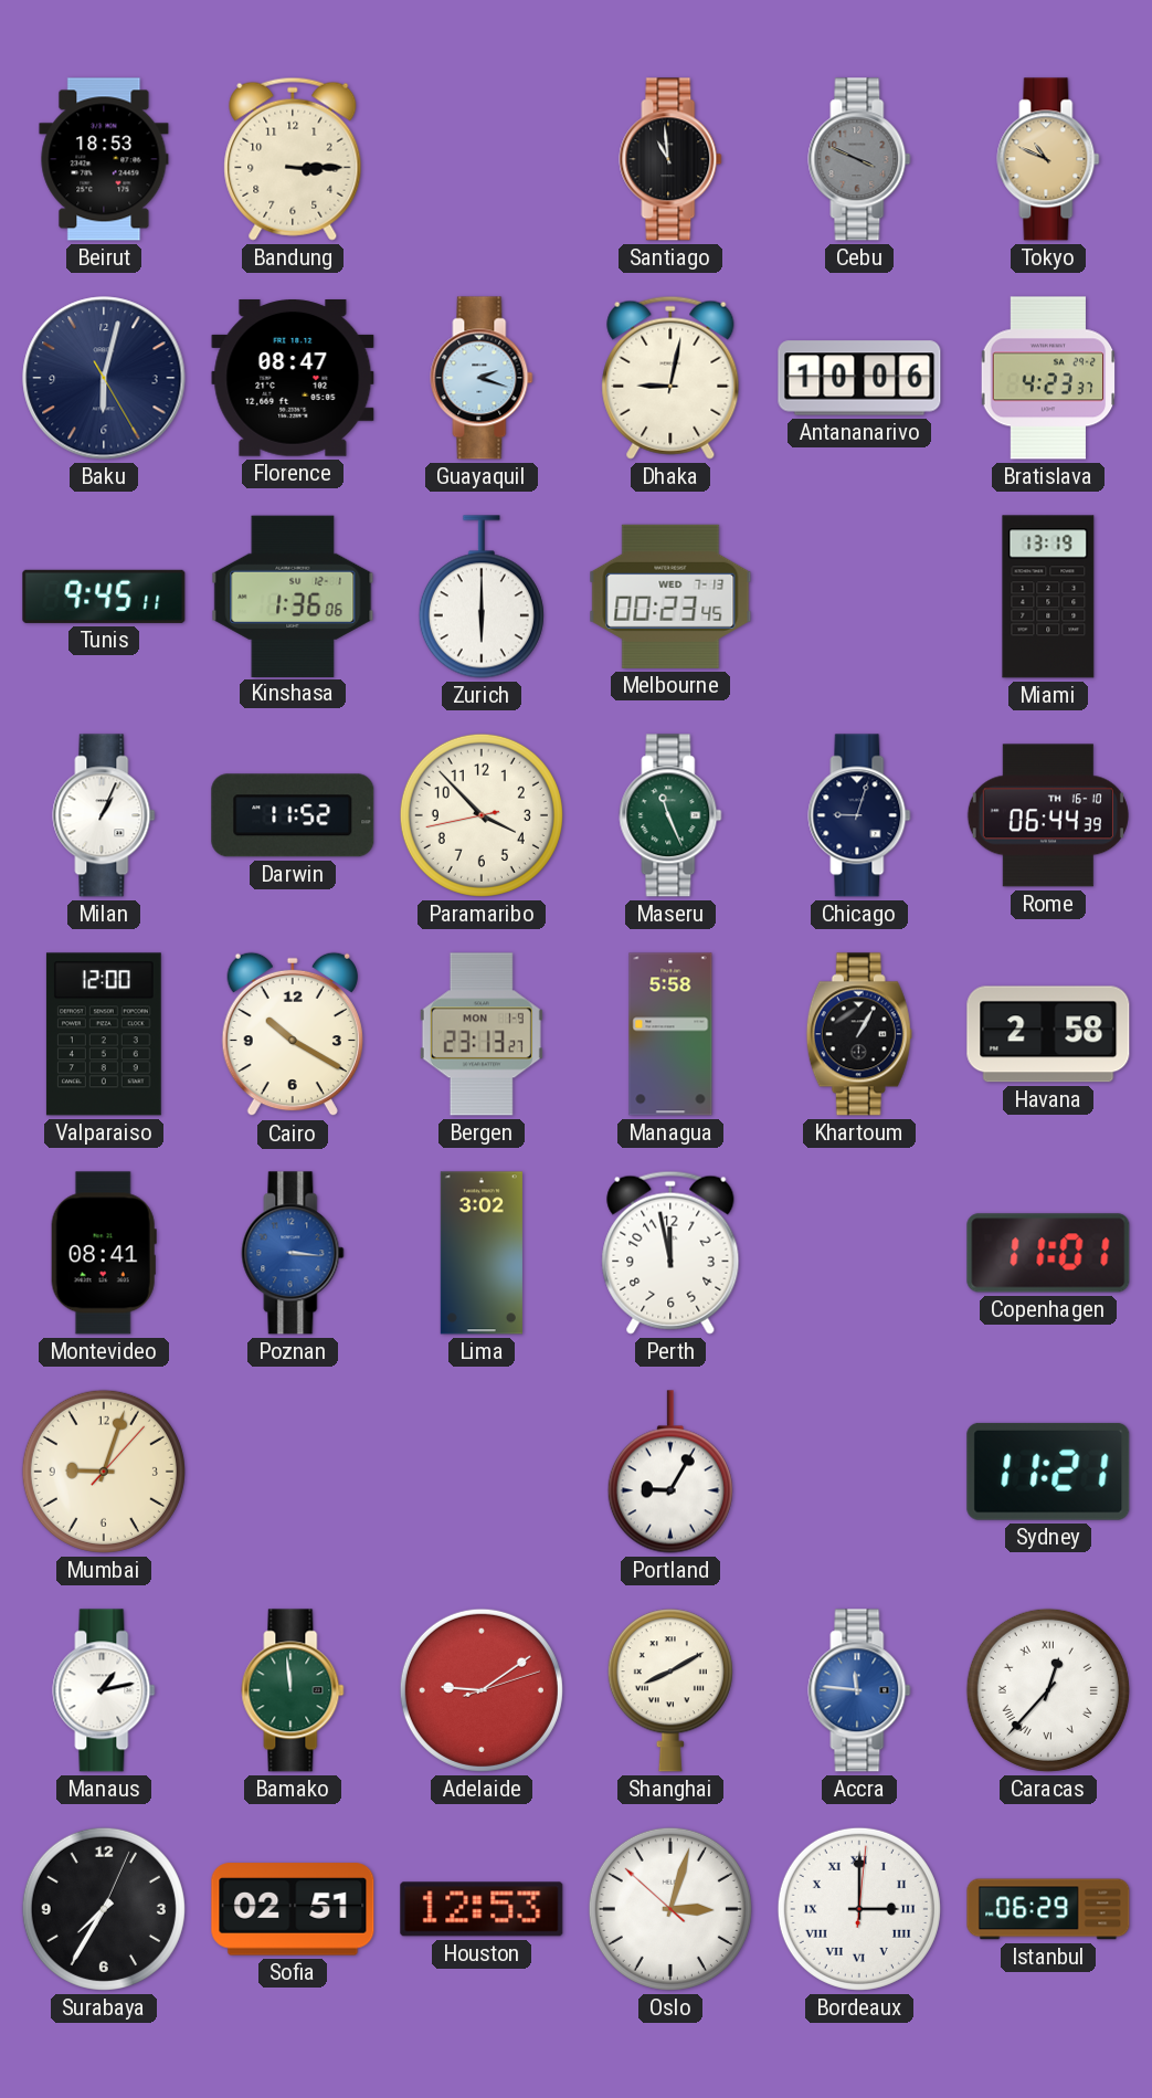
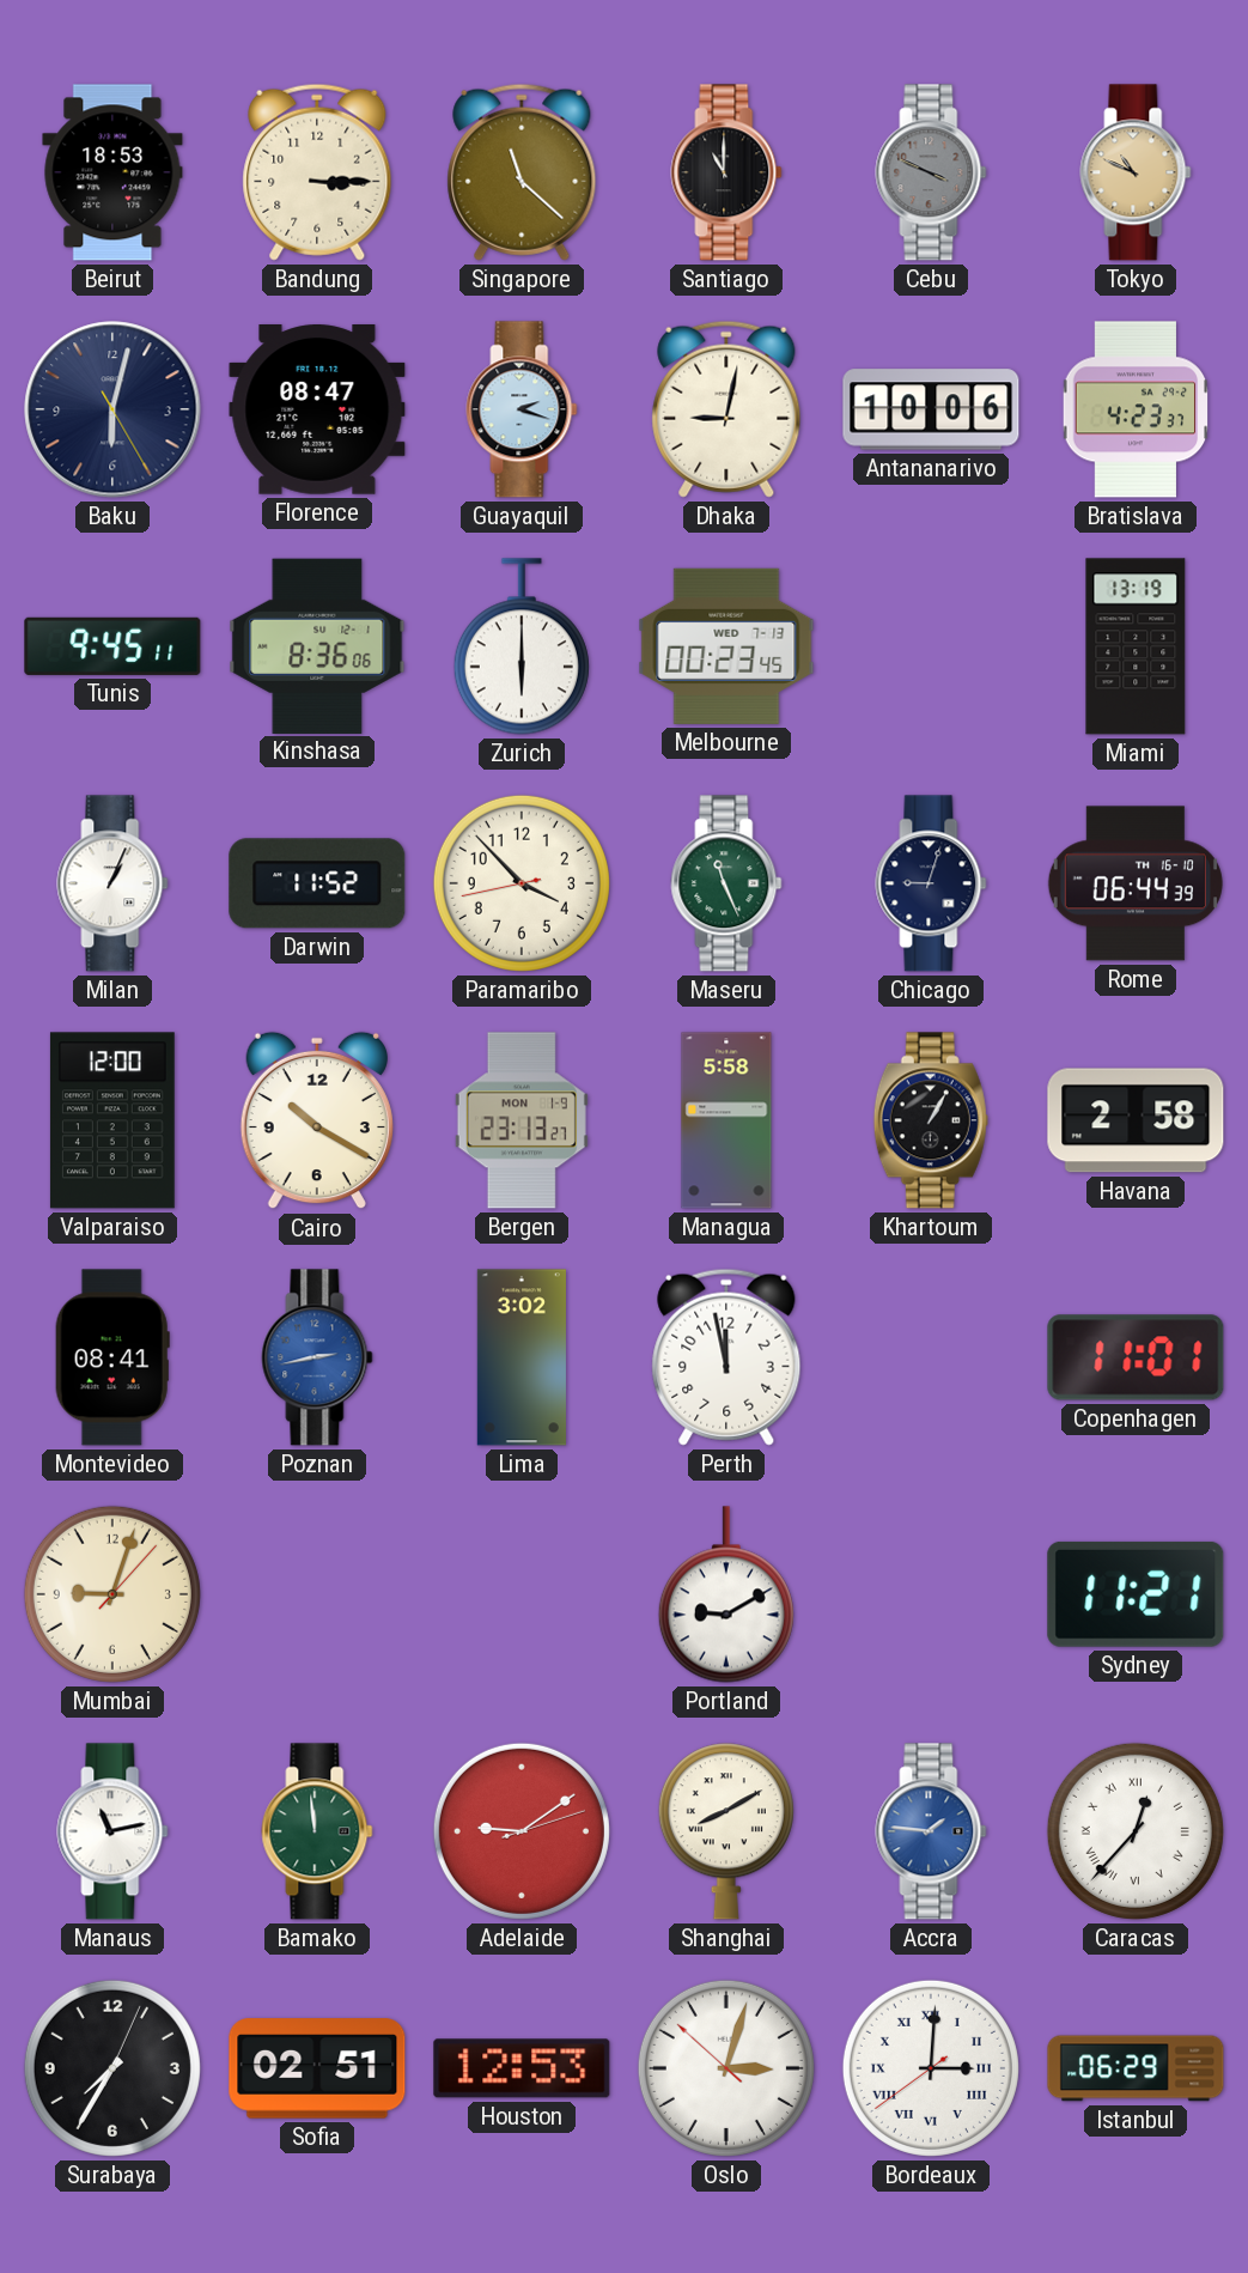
Singapore: none -> 11:22
Santiago: 10:59 -> 11:00
Kinshasa: 1:36 -> 8:36
Poznan: 3:16 -> 2:43
Portland: 9:05 -> 9:10
Manaus: 1:13 -> 11:13
Accra: 11:46 -> 1:46
Bordeaux: 3:00:01 -> 3:00:39
